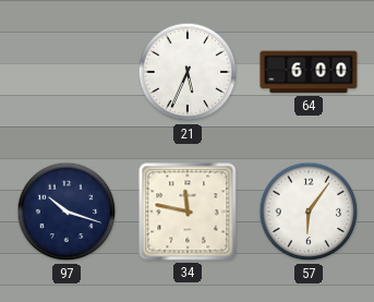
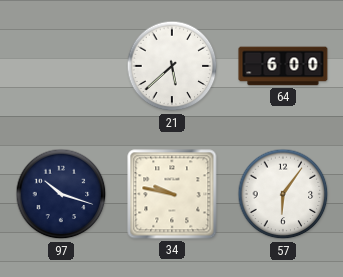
21: 5:34 -> 5:38
34: 11:47 -> 9:47
